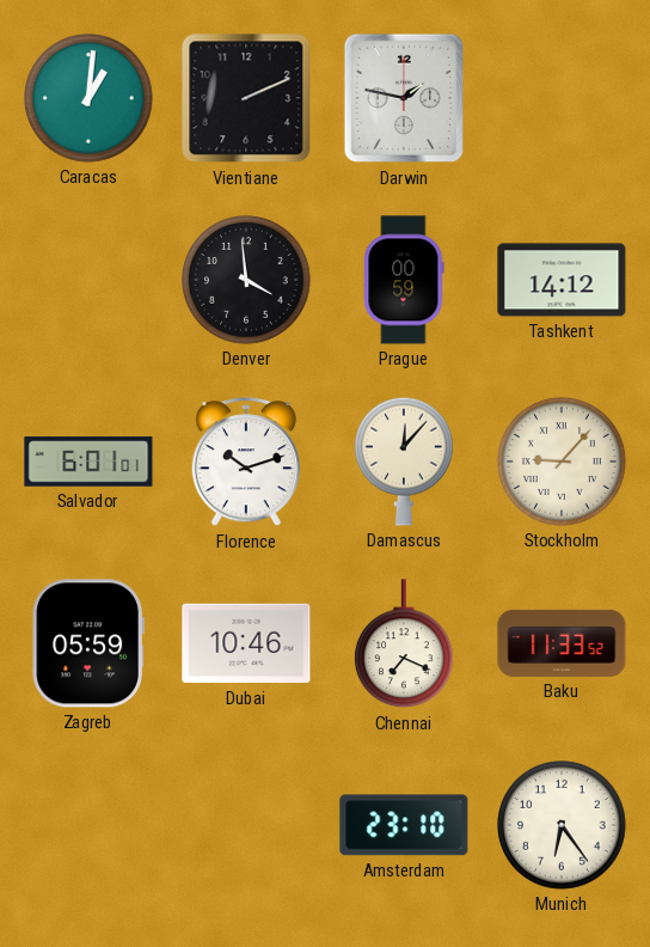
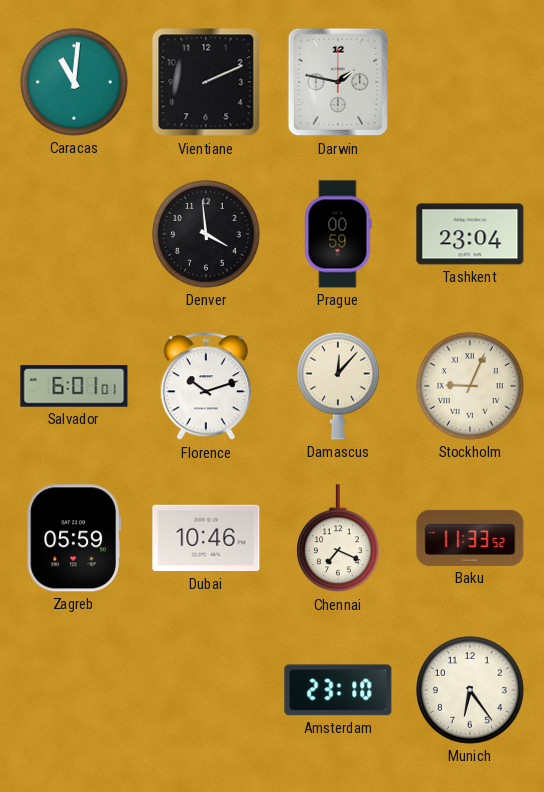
Caracas: 1:01 -> 11:01
Tashkent: 14:12 -> 23:04
Stockholm: 9:07 -> 9:04
